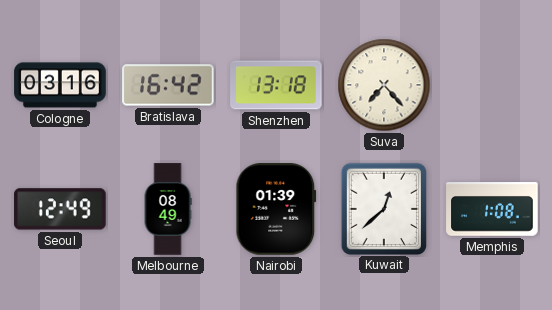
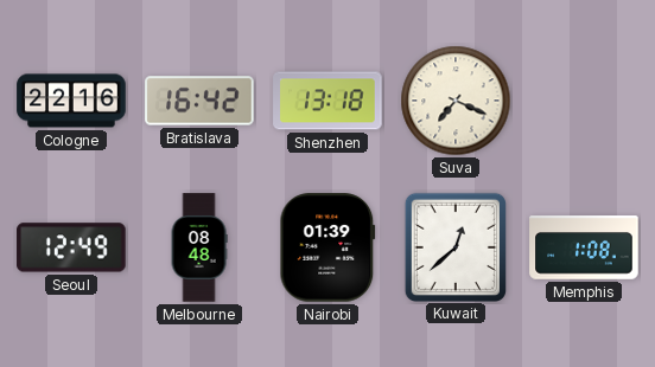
Cologne: 03:16 -> 22:16
Suva: 7:23 -> 7:19
Melbourne: 08:49 -> 08:48
